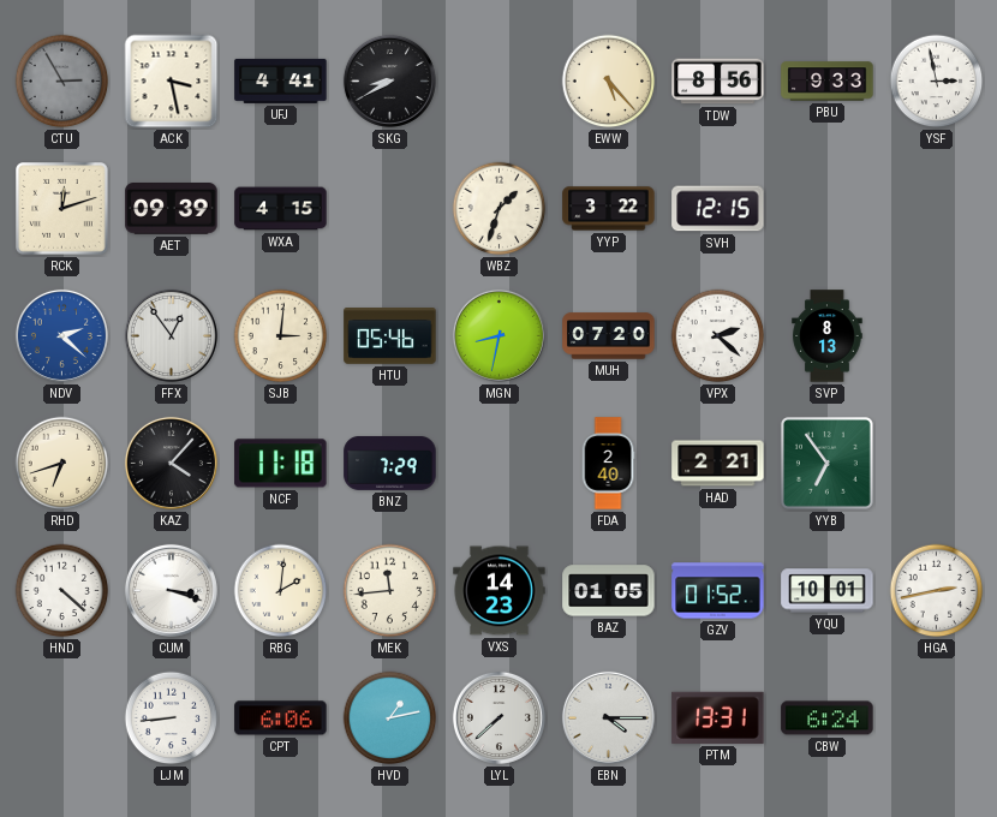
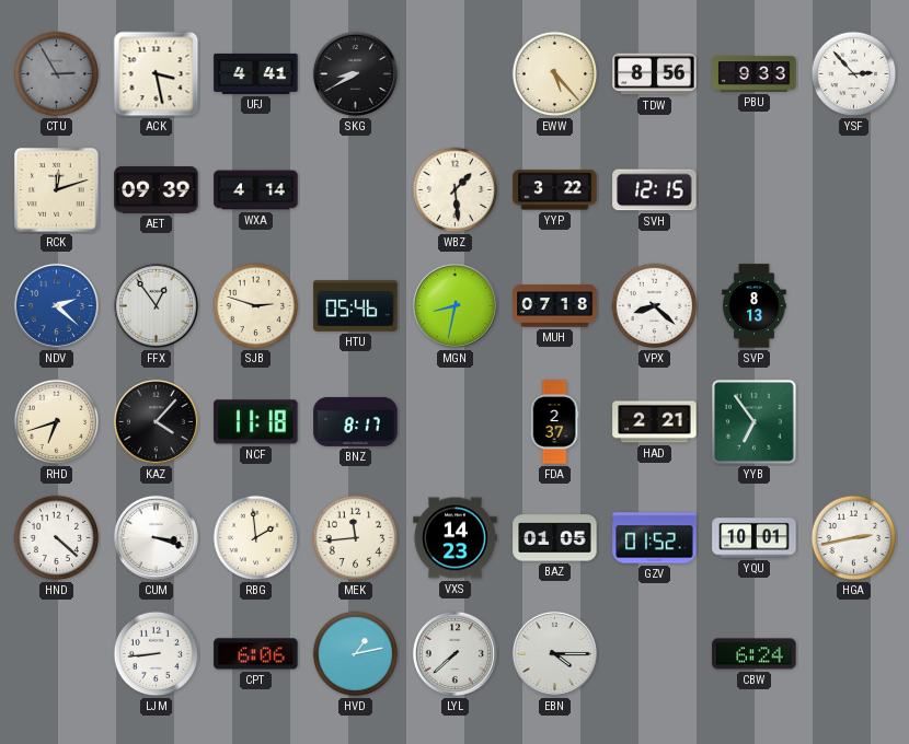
YSF: 2:58 -> 2:53
WXA: 4:15 -> 4:14
WBZ: 1:33 -> 1:29
SJB: 3:01 -> 2:48
MUH: 07:20 -> 07:18
VPX: 2:22 -> 8:22
BNZ: 7:29 -> 8:17
FDA: 2:40 -> 2:37
RBG: 2:01 -> 1:59
PTM: 13:31 -> none
